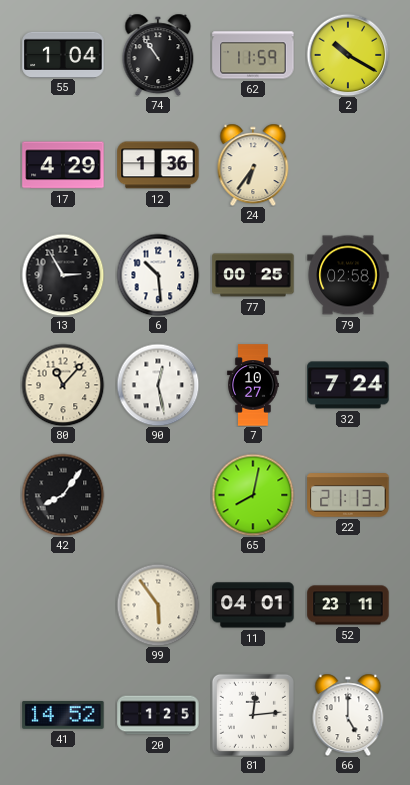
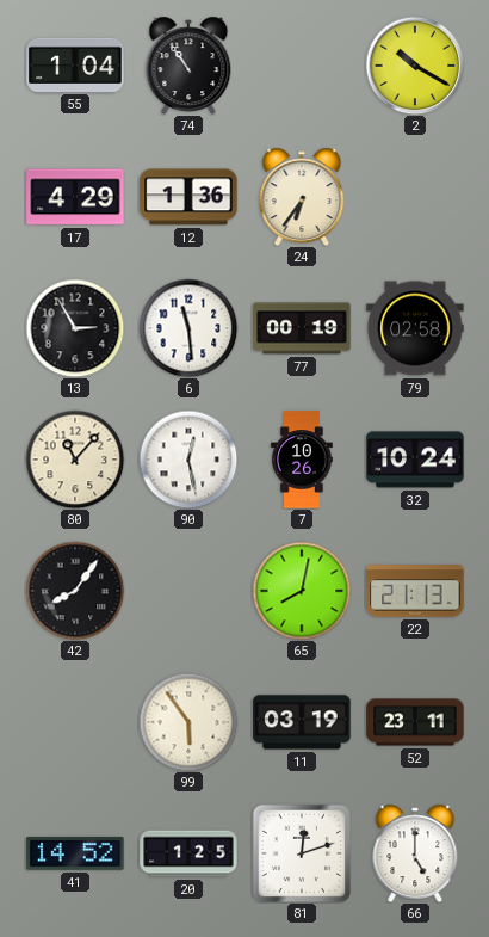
62: 11:59 -> none
6: 10:29 -> 11:29
77: 00:25 -> 00:19
7: 10:27 -> 10:26
32: 7:24 -> 10:24
11: 04:01 -> 03:19
81: 12:14 -> 12:12
